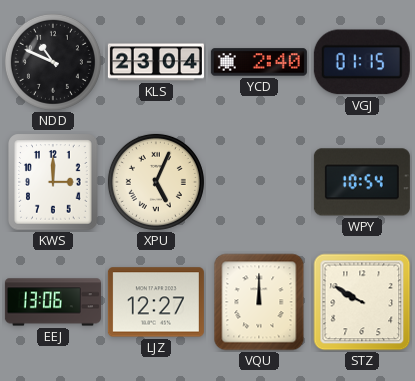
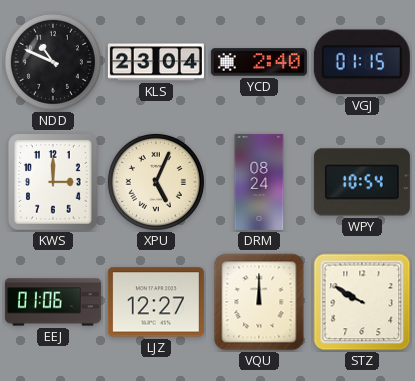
DRM: none -> 08:24
EEJ: 13:06 -> 01:06
